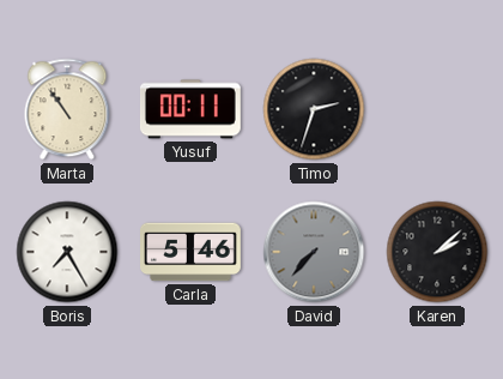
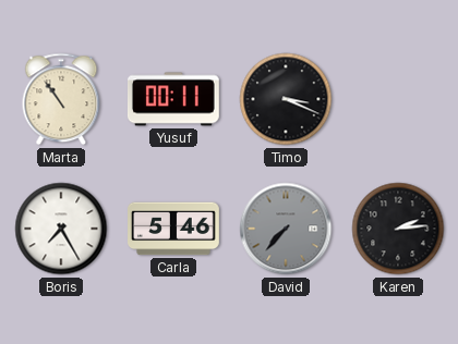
Timo: 2:33 -> 3:19
Karen: 2:08 -> 2:14
